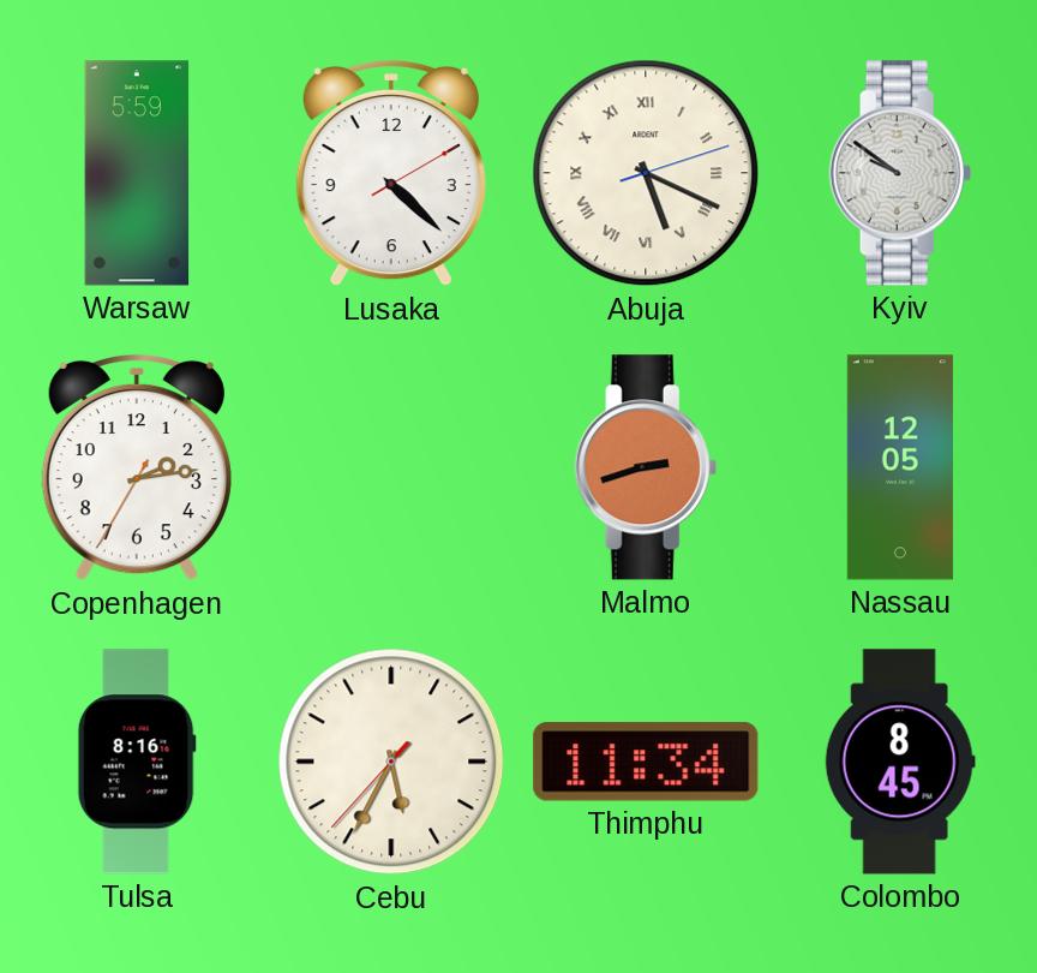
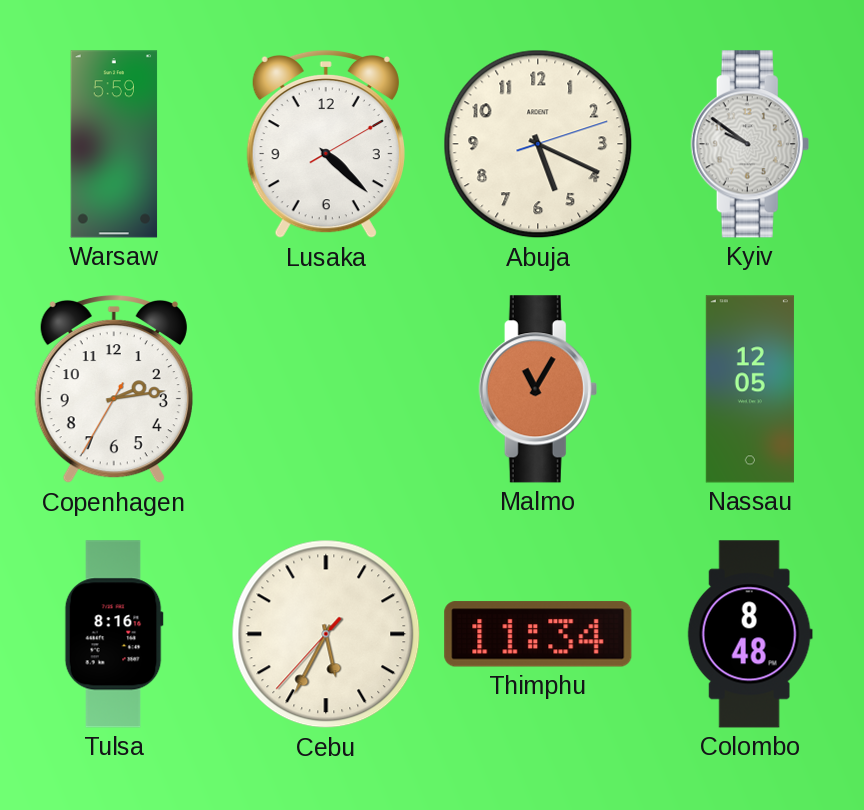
Abuja numerals: Roman -> Arabic
Malmo: 2:42 -> 11:05
Colombo: 8:45 -> 8:48
